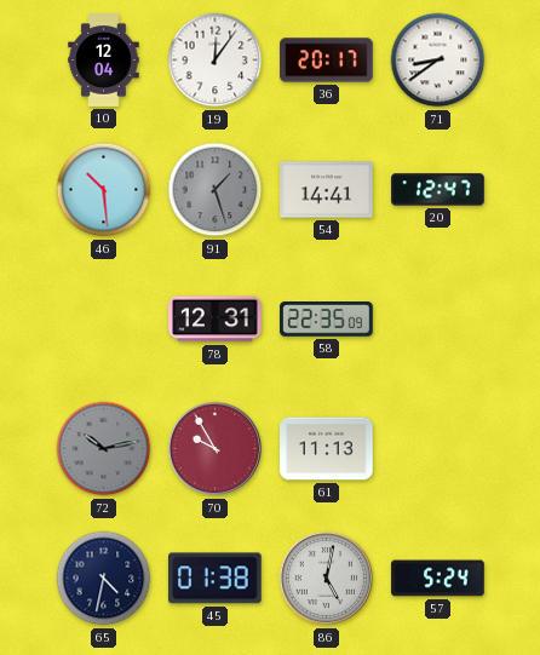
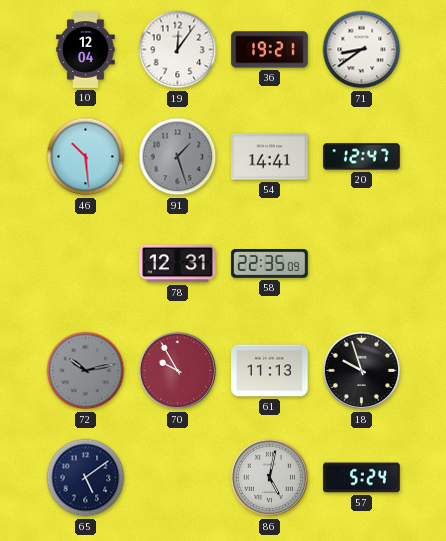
36: 20:17 -> 19:21
18: none -> 9:57
65: 4:32 -> 5:09
45: 01:38 -> none
